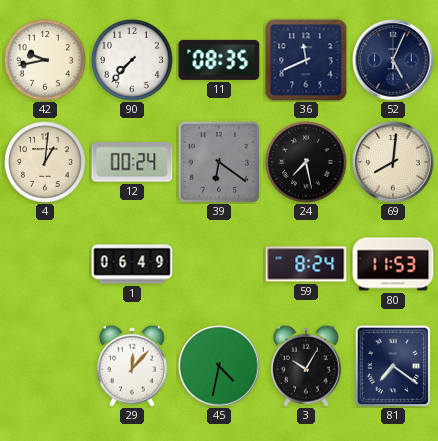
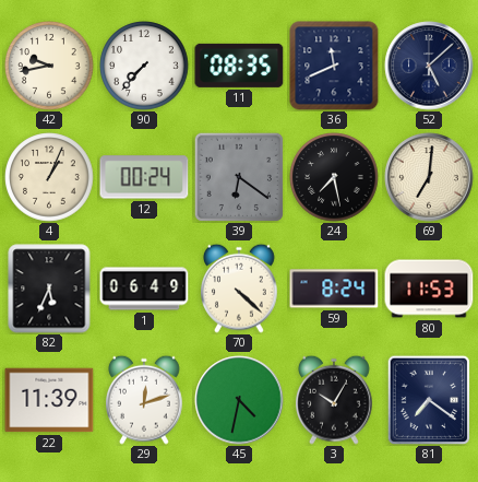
52: 5:04 -> 5:08
4: 1:01 -> 1:04
69: 8:01 -> 7:01
82: none -> 5:34
70: none -> 4:22
22: none -> 11:39
29: 12:07 -> 12:12
